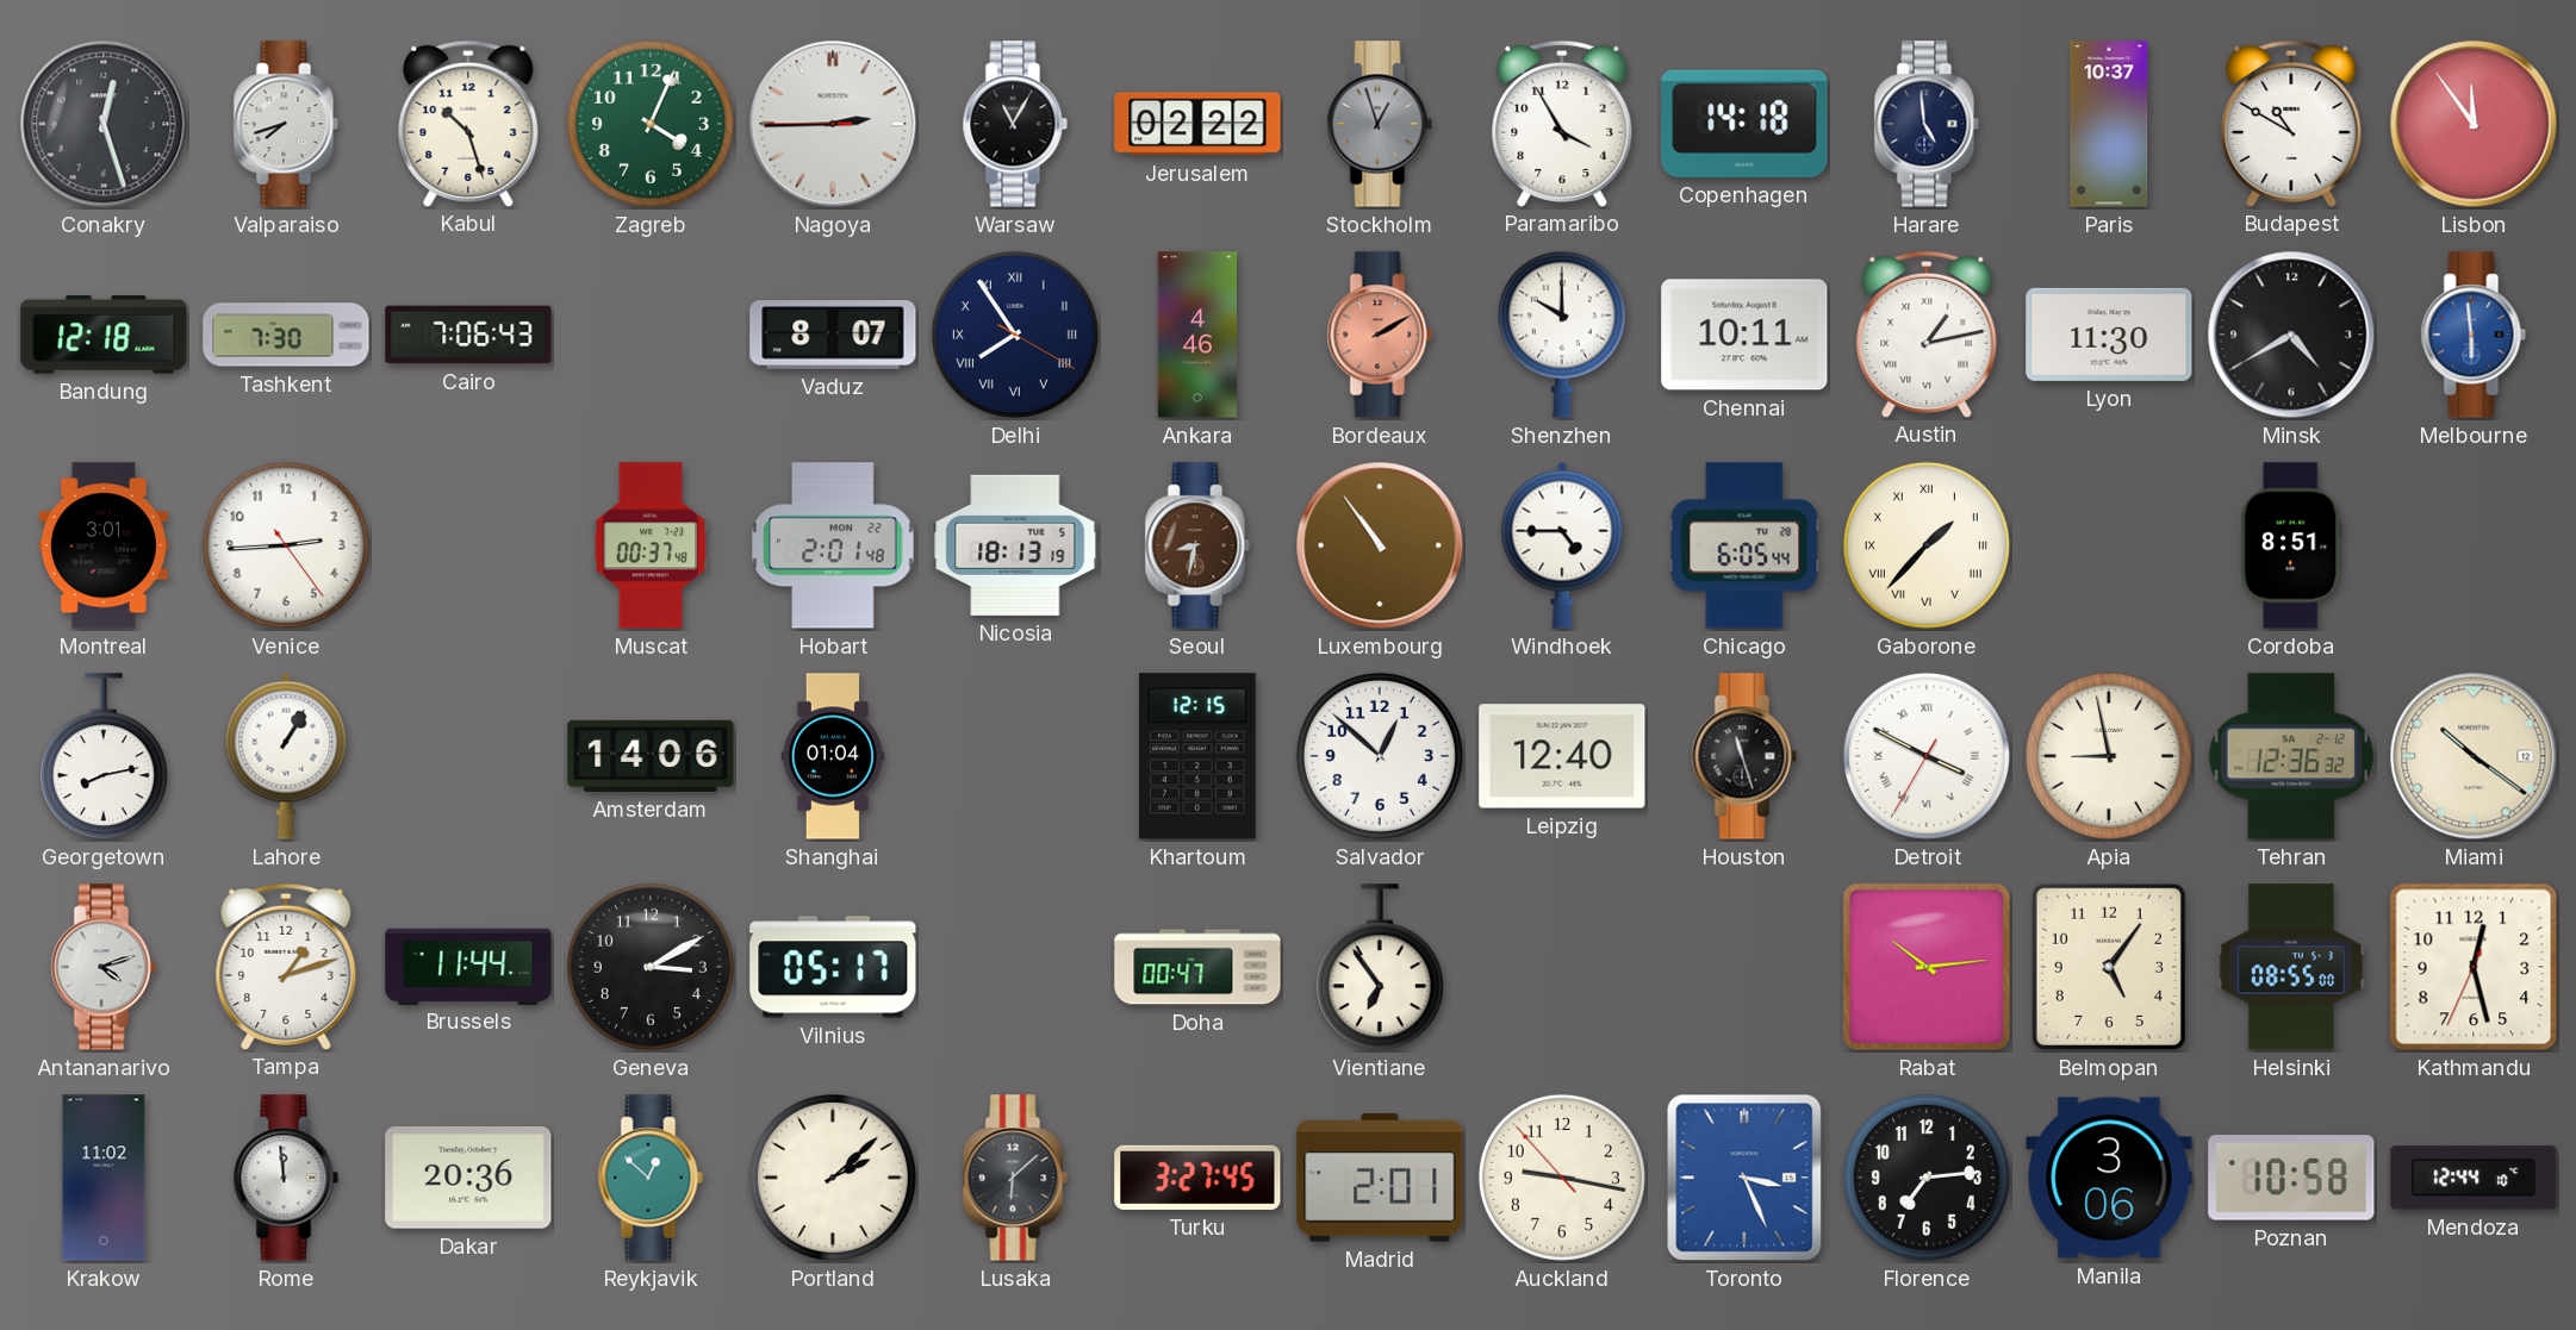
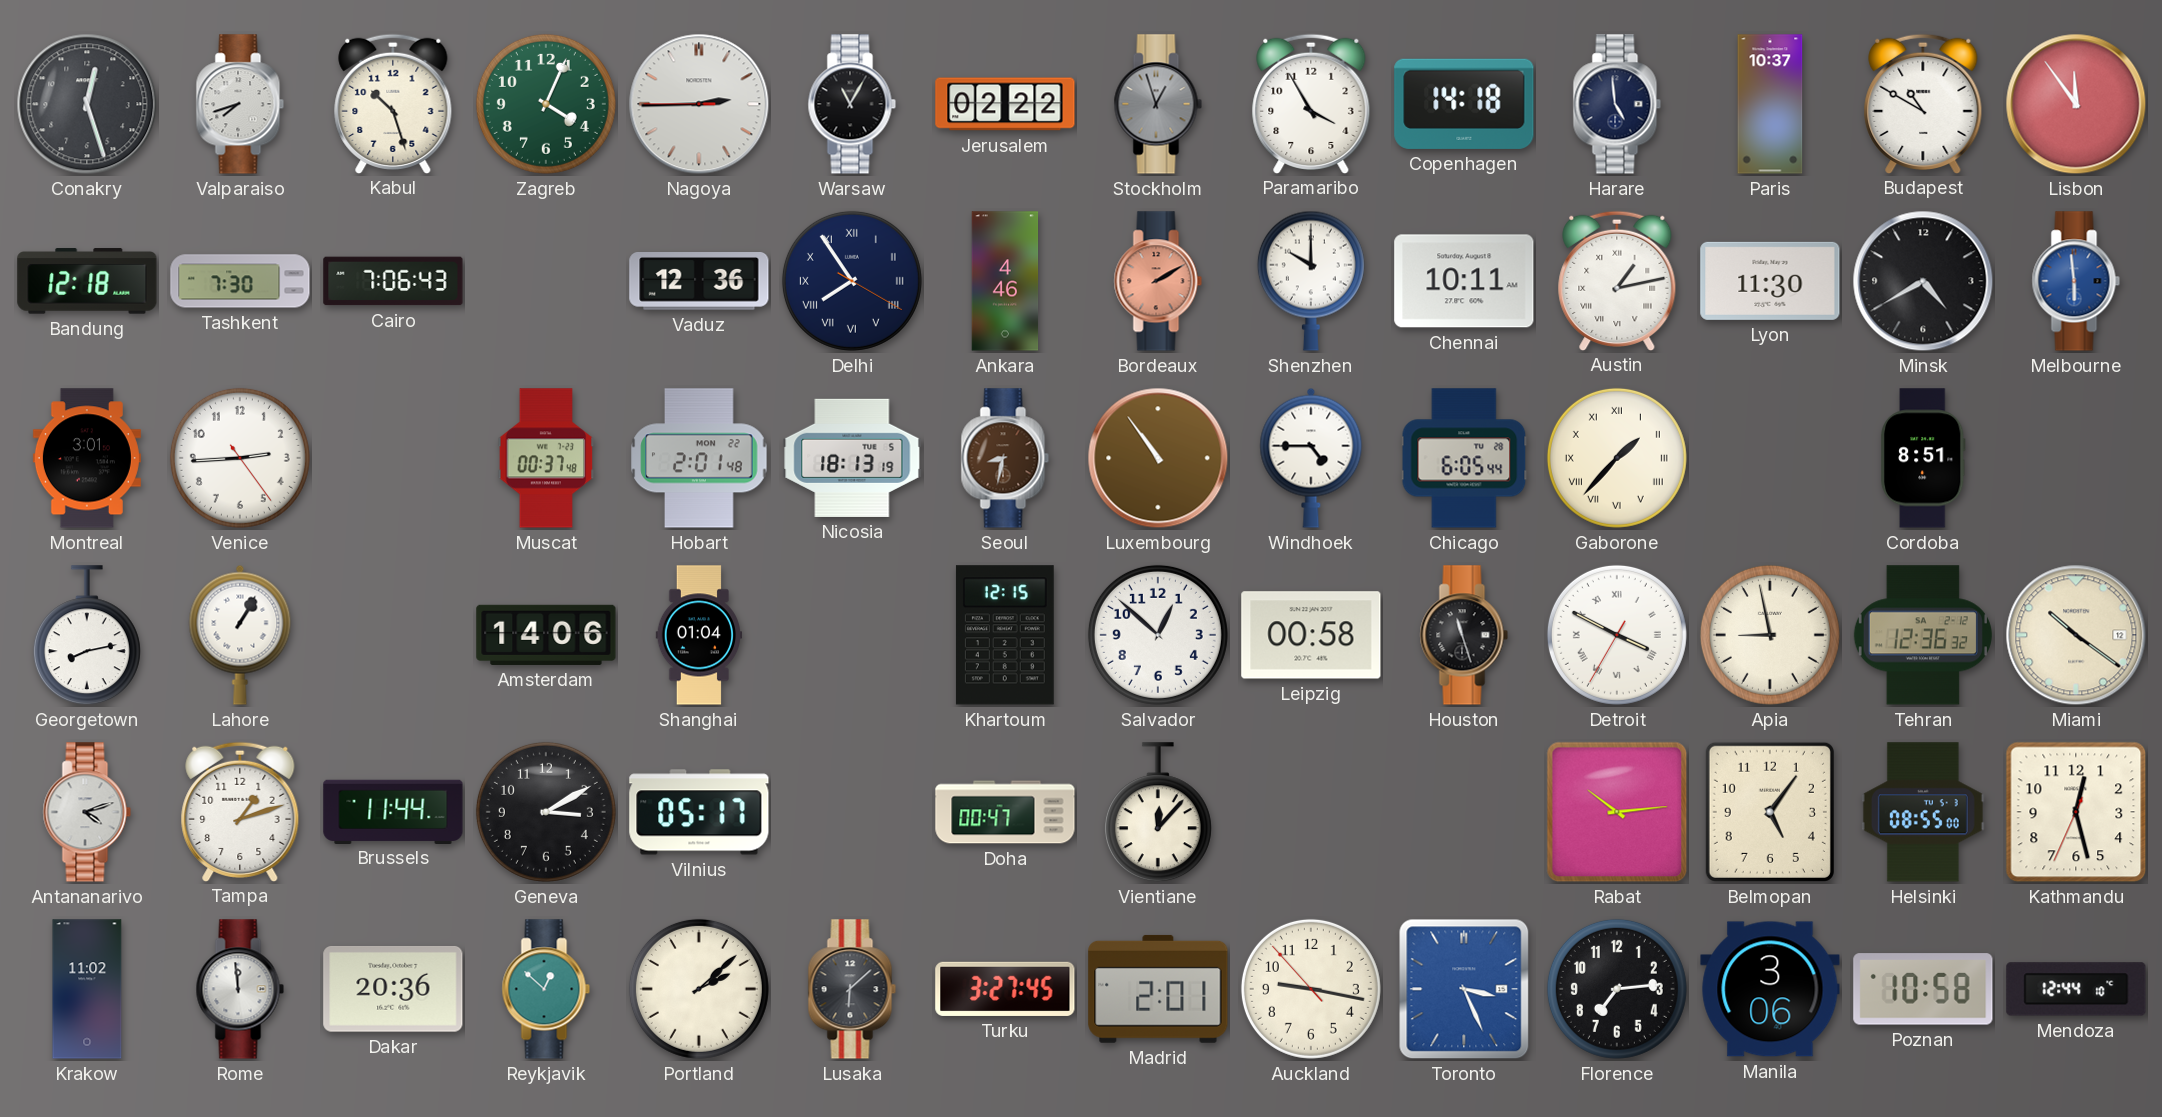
Vaduz: 8:07 -> 12:36
Leipzig: 12:40 -> 00:58
Vientiane: 6:54 -> 12:07
